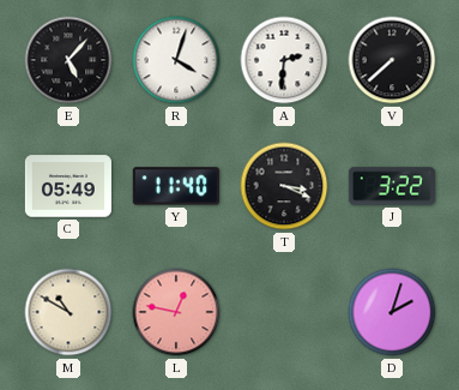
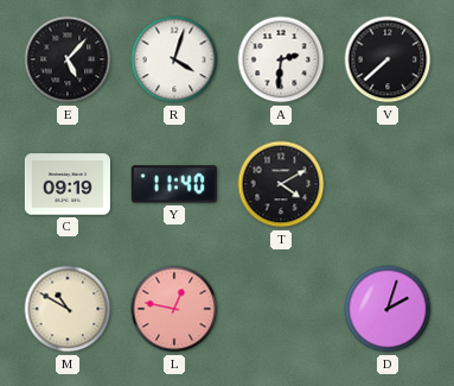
C: 05:49 -> 09:19
T: 3:19 -> 4:10
J: 3:22 -> none
